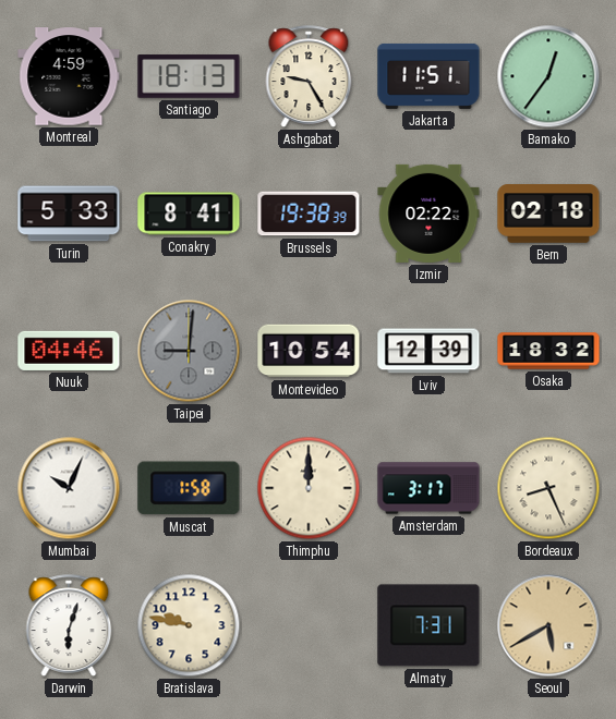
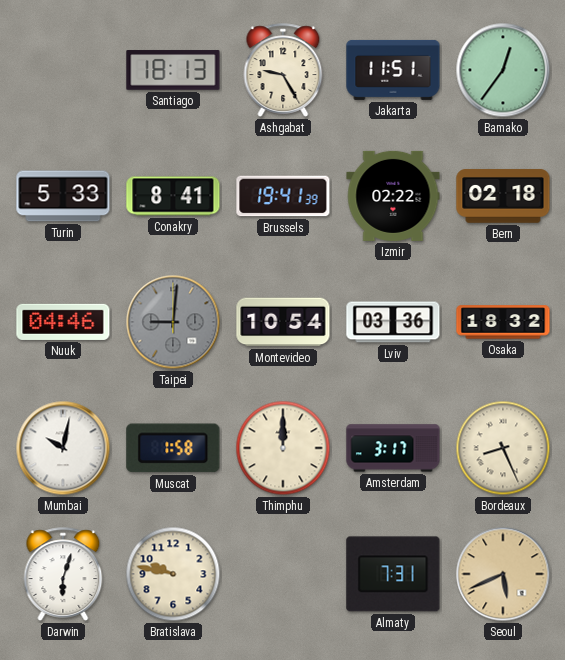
Montreal: 4:59 -> none
Brussels: 19:38 -> 19:41
Lviv: 12:39 -> 03:36
Mumbai: 10:04 -> 10:02
Seoul: 5:40 -> 5:41
